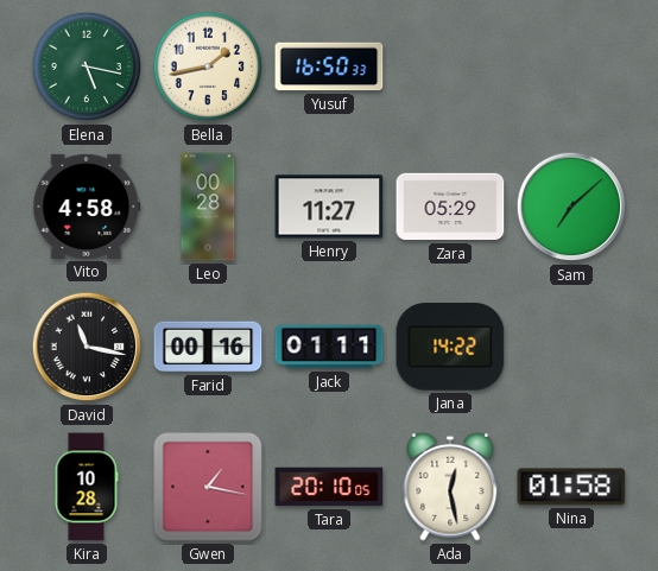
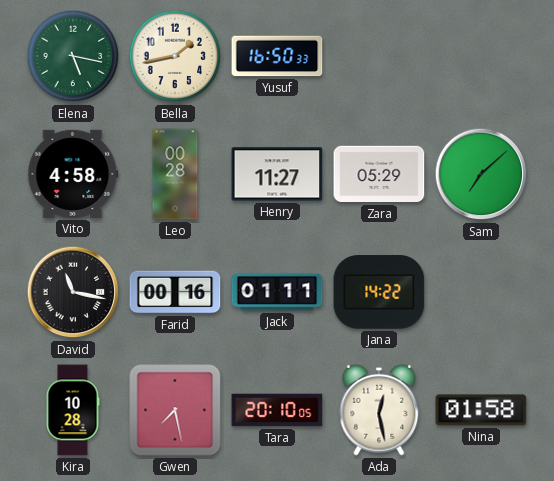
Gwen: 1:17 -> 7:28
